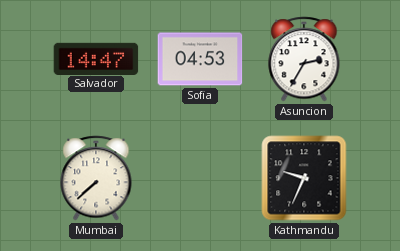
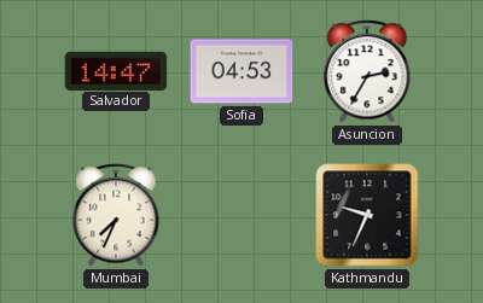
Mumbai: 7:38 -> 7:34
